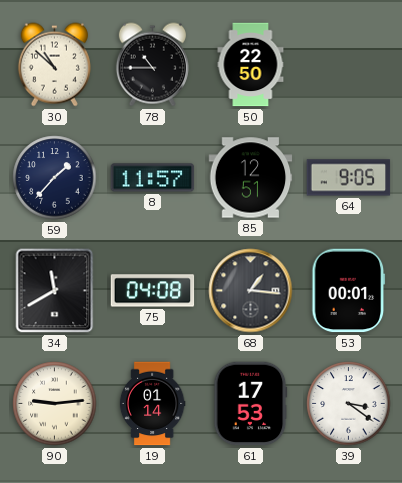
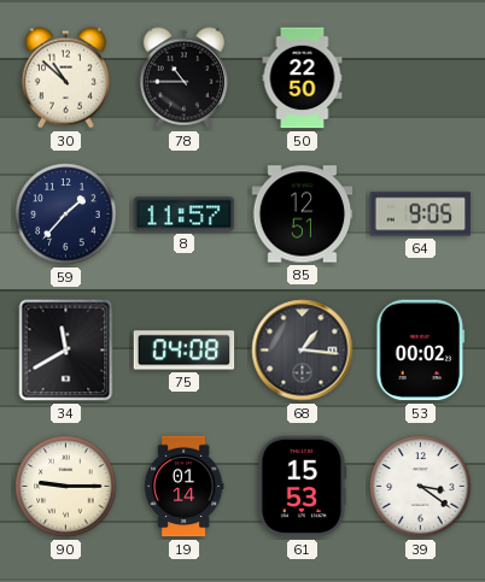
53: 00:01 -> 00:02
90: 9:14 -> 9:15
61: 17:53 -> 15:53
